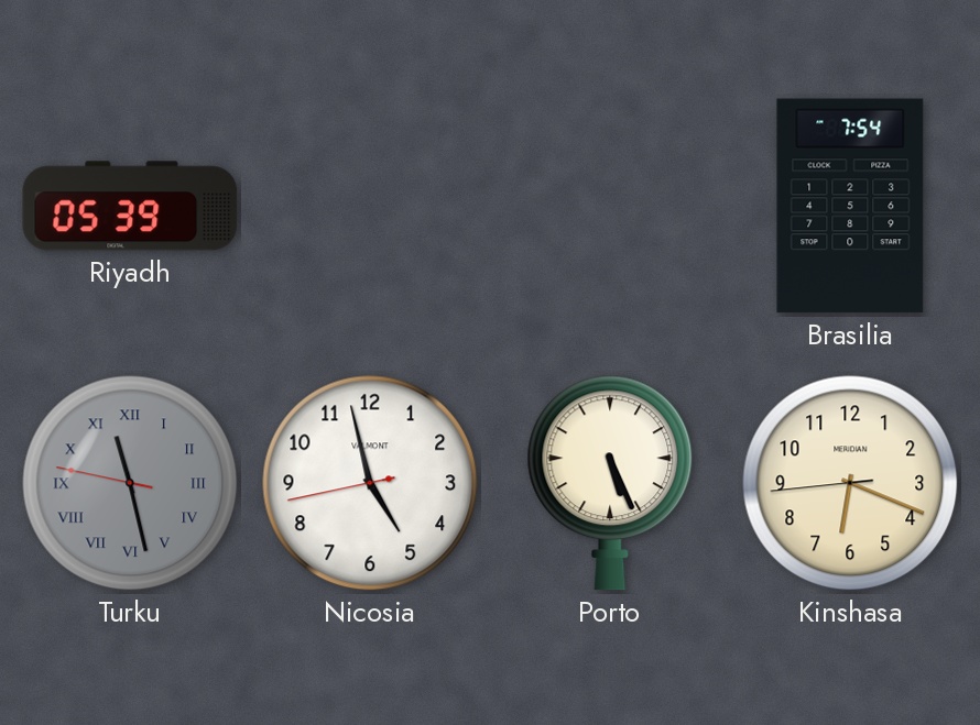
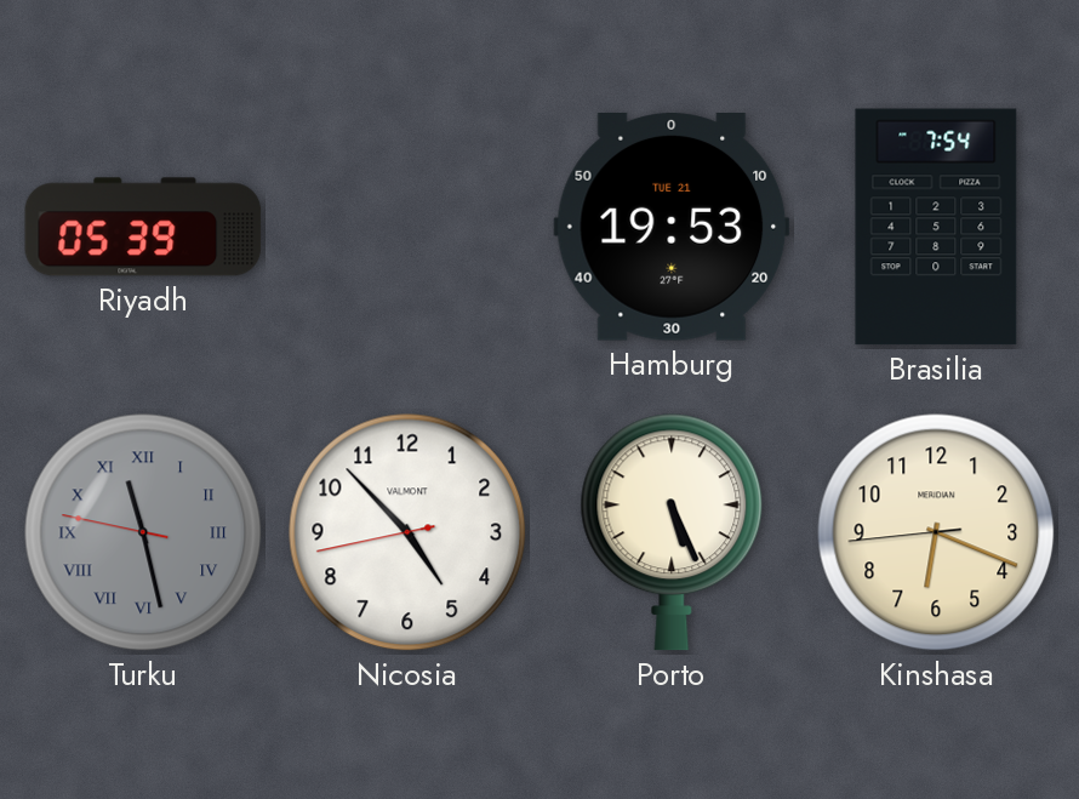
Hamburg: none -> 19:53
Nicosia: 4:57 -> 4:52
